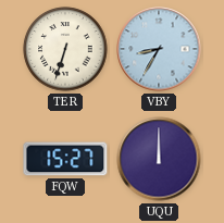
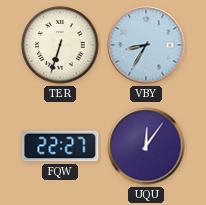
FQW: 15:27 -> 22:27
UQU: 12:00 -> 12:06
